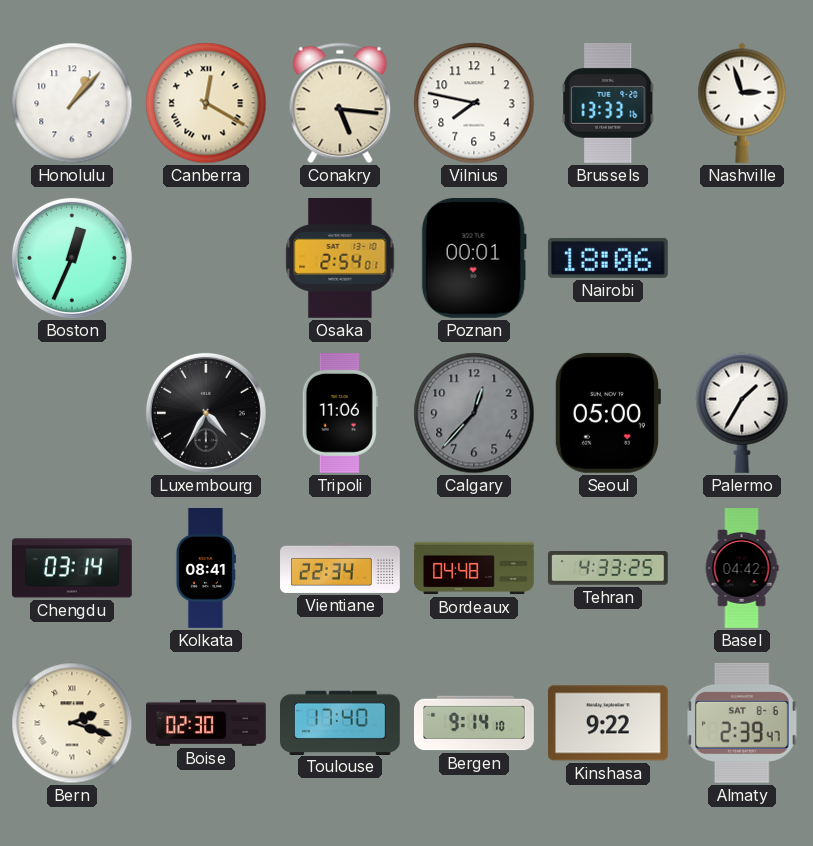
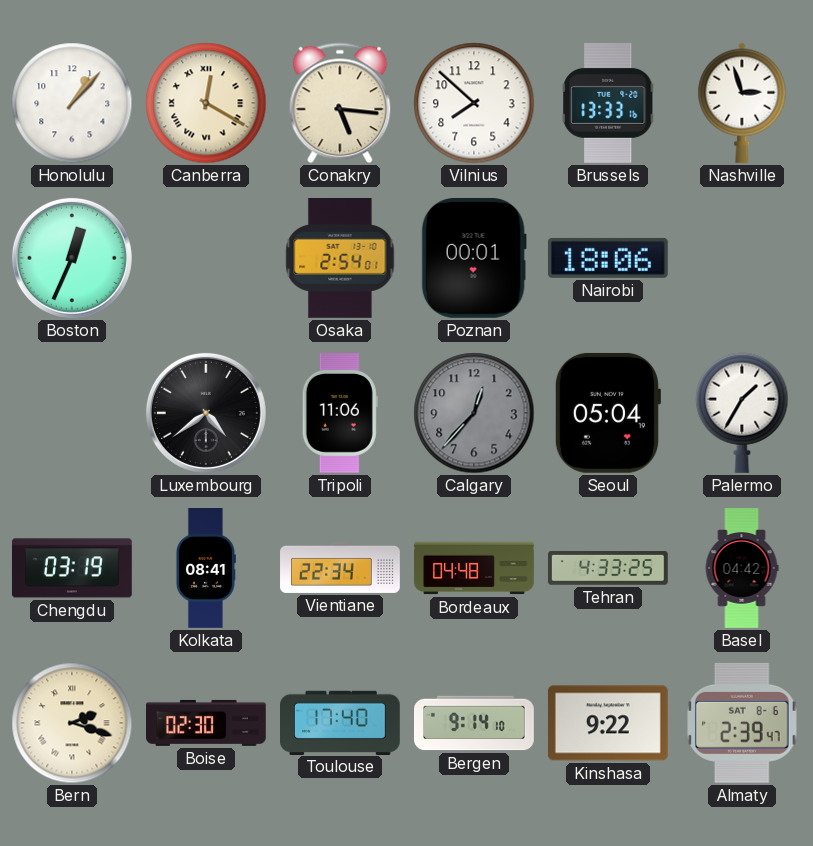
Vilnius: 7:47 -> 7:52
Luxembourg: 4:35 -> 4:39
Seoul: 05:00 -> 05:04
Chengdu: 03:14 -> 03:19
